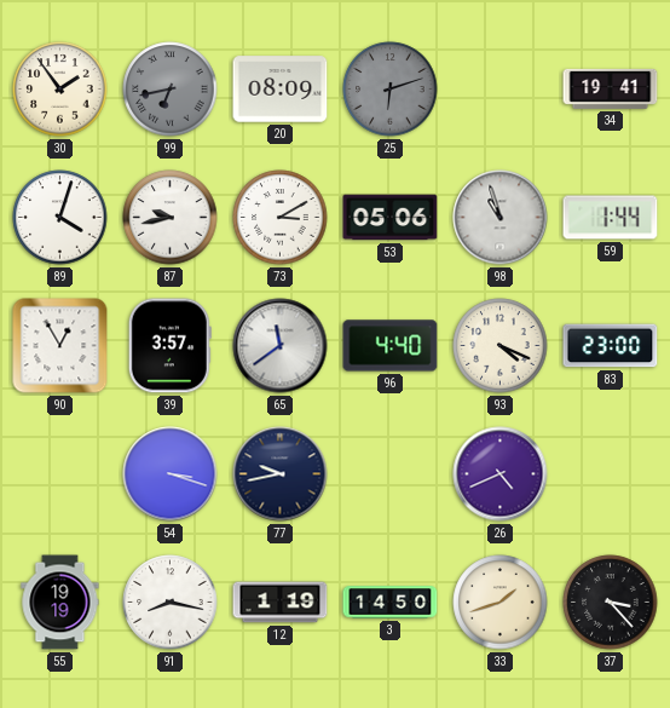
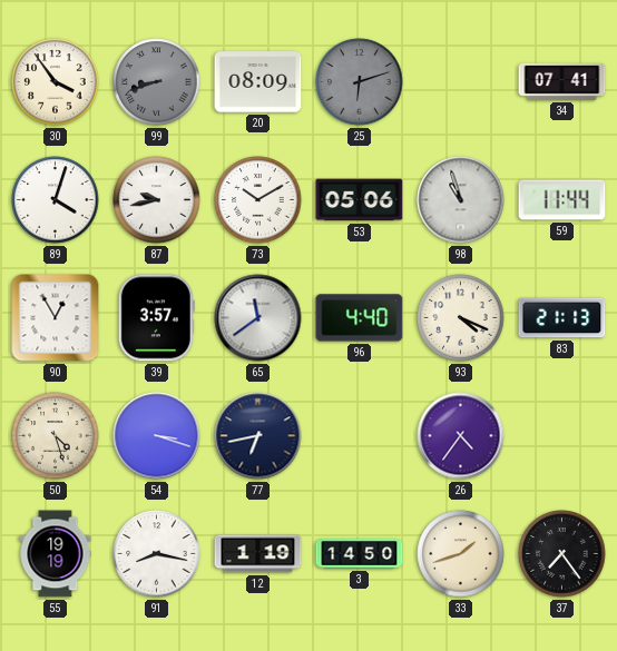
30: 1:54 -> 3:54
99: 6:43 -> 8:42
34: 19:41 -> 07:41
73: 3:10 -> 10:10
59: 1:44 -> 11:44
83: 23:00 -> 21:13
50: none -> 4:27
77: 9:43 -> 6:43
26: 4:41 -> 4:36
37: 3:23 -> 7:24
